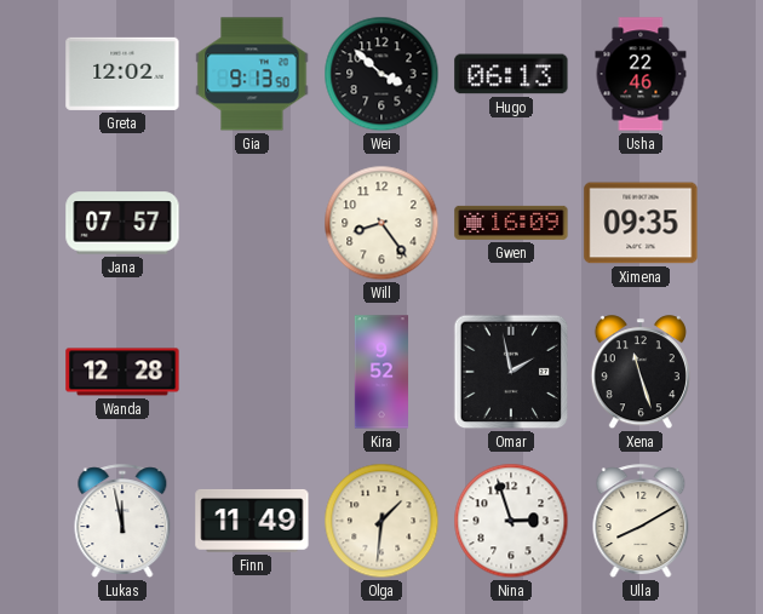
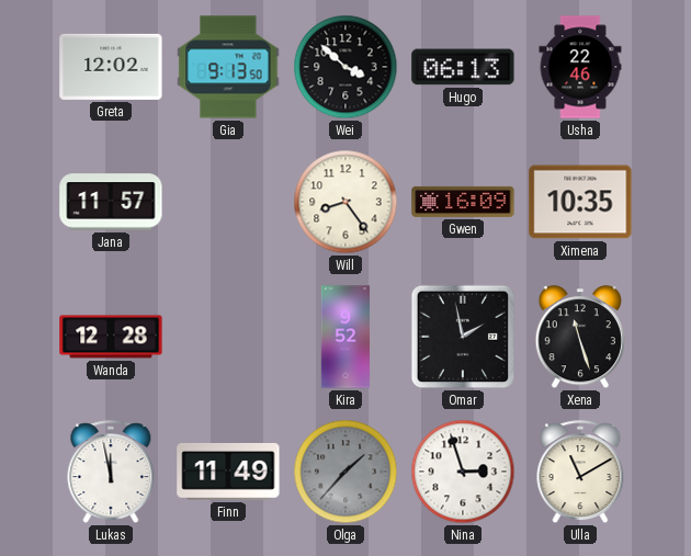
Jana: 07:57 -> 11:57
Ximena: 09:35 -> 10:35
Olga: 1:31 -> 1:37
Olga dial: cream -> grey
Ulla: 8:10 -> 11:10
